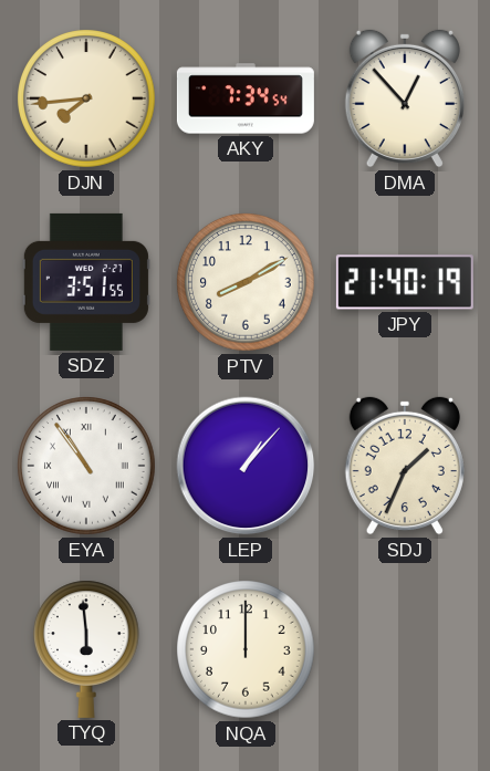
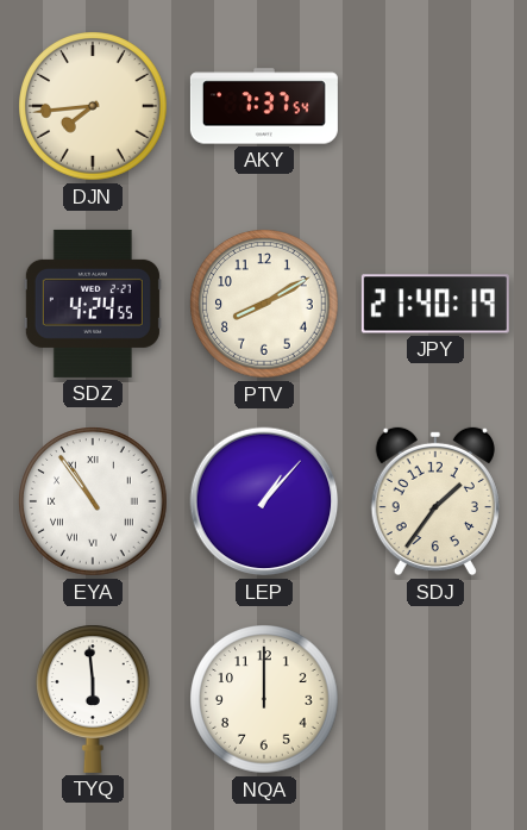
AKY: 7:34 -> 7:37
DMA: 12:53 -> none
SDZ: 3:51 -> 4:24
SDJ: 1:34 -> 1:36
